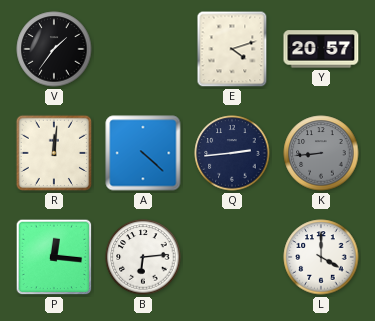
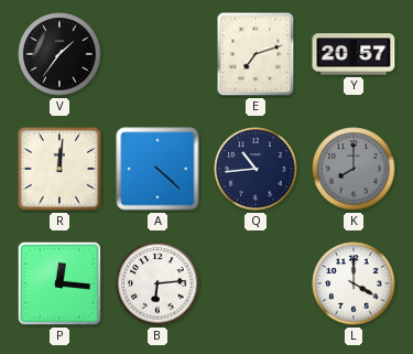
E: 4:12 -> 7:12
Q: 2:44 -> 10:44
K: 8:44 -> 8:00
